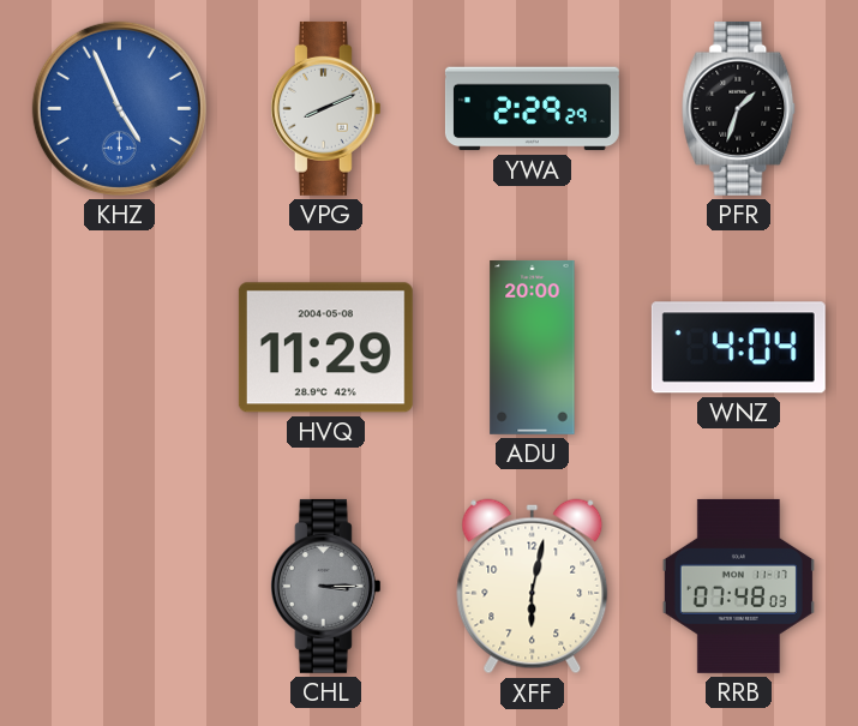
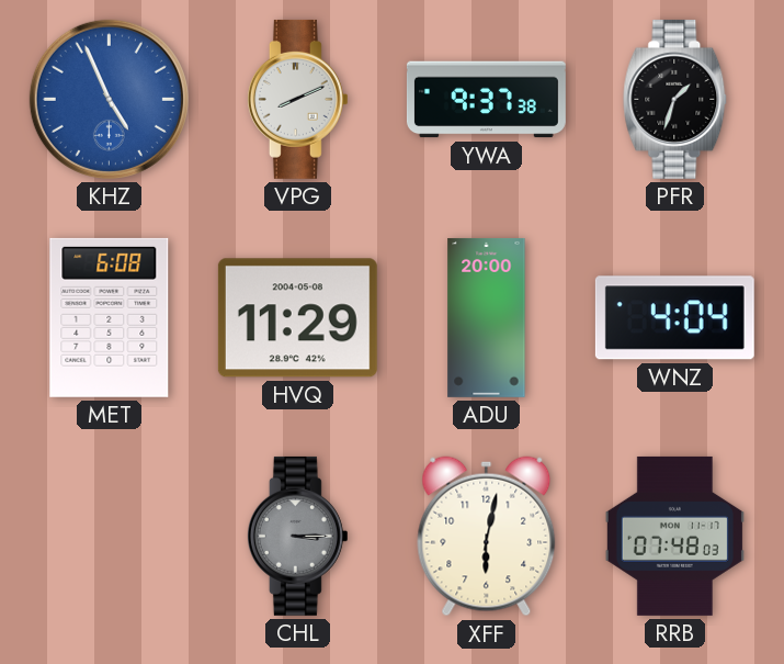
YWA: 2:29 -> 9:37
MET: none -> 6:08
